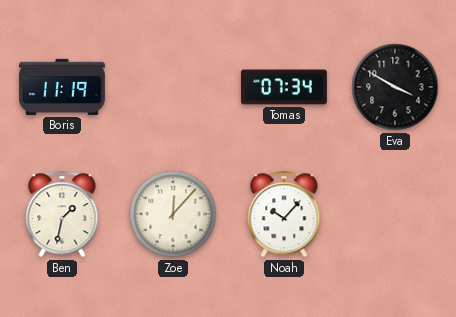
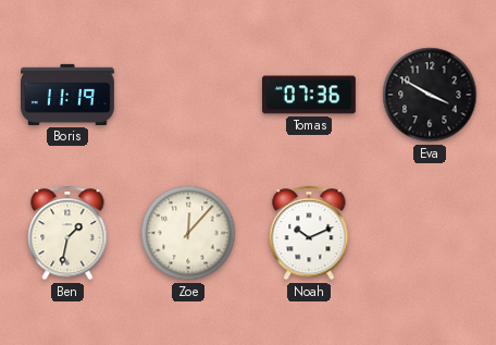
Tomas: 07:34 -> 07:36
Noah: 10:07 -> 10:11
